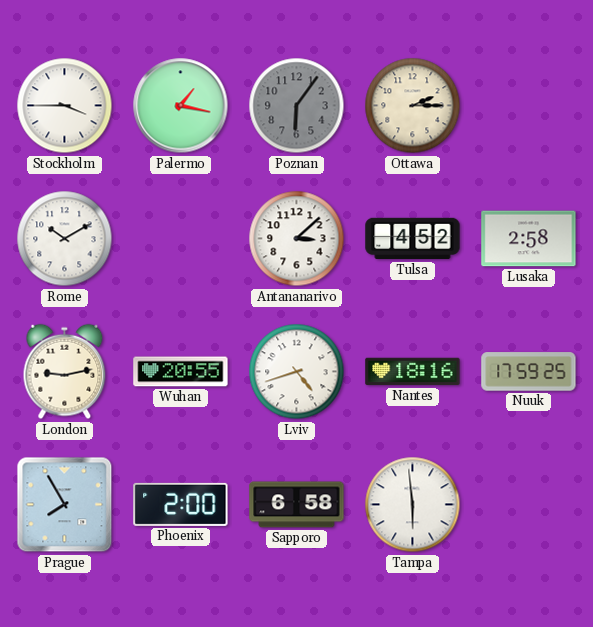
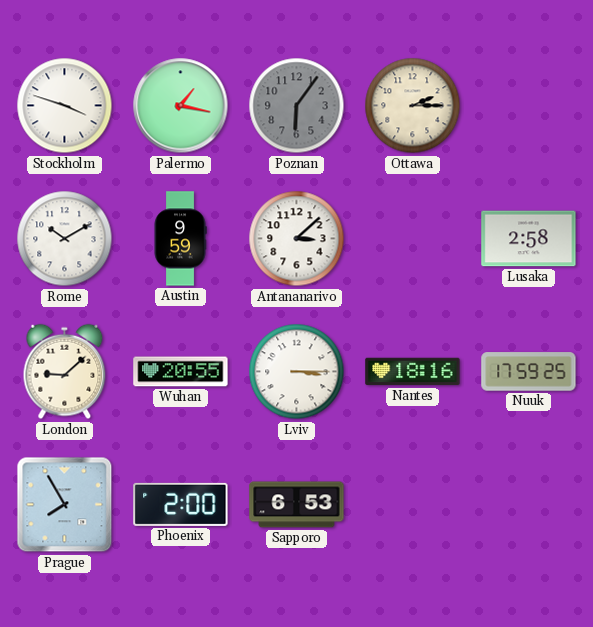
Stockholm: 3:45 -> 3:48
Austin: none -> 9:59
Tulsa: 4:52 -> none
London: 9:13 -> 9:08
Lviv: 4:42 -> 3:15
Sapporo: 6:58 -> 6:53
Tampa: 5:59 -> none
